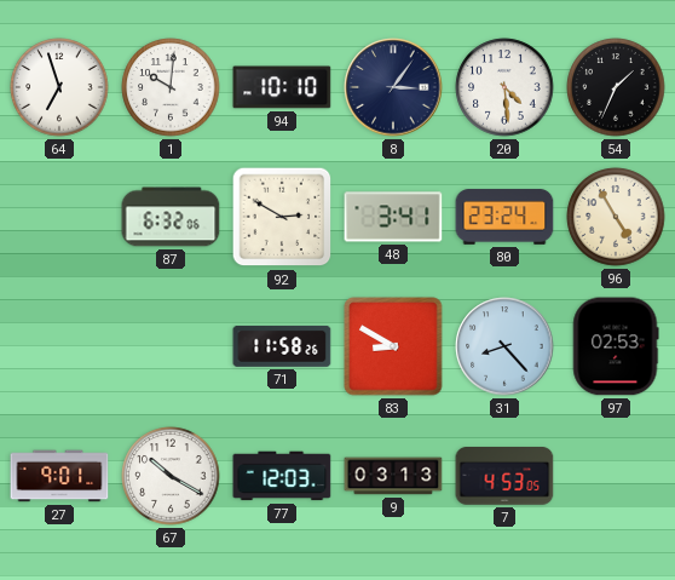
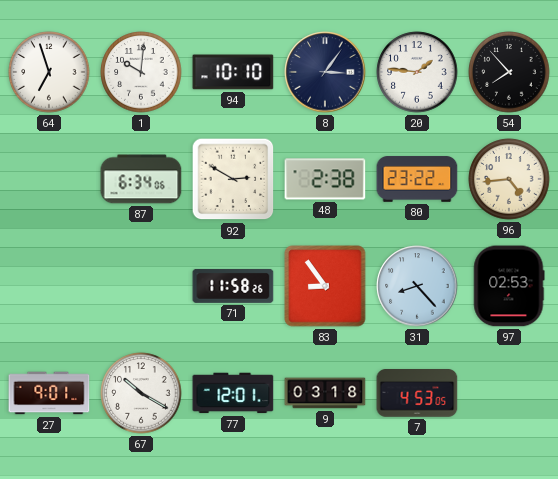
20: 4:29 -> 1:46
54: 1:34 -> 7:53
87: 6:32 -> 6:34
48: 3:41 -> 2:38
80: 23:24 -> 23:22
96: 4:55 -> 4:44
83: 8:50 -> 8:54
77: 12:03 -> 12:01
9: 03:13 -> 03:18
